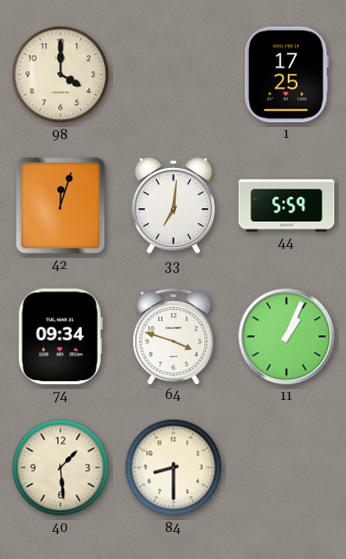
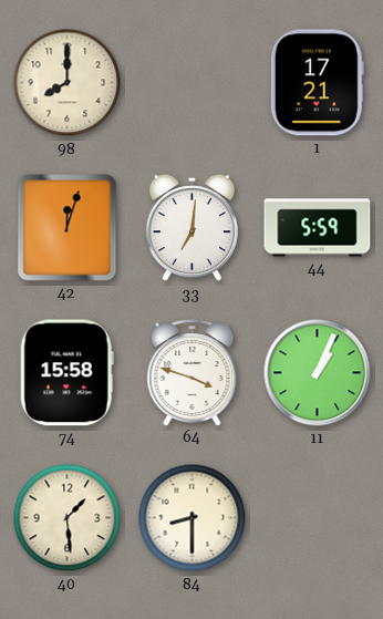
98: 4:00 -> 8:00
1: 17:25 -> 17:21
74: 09:34 -> 15:58
